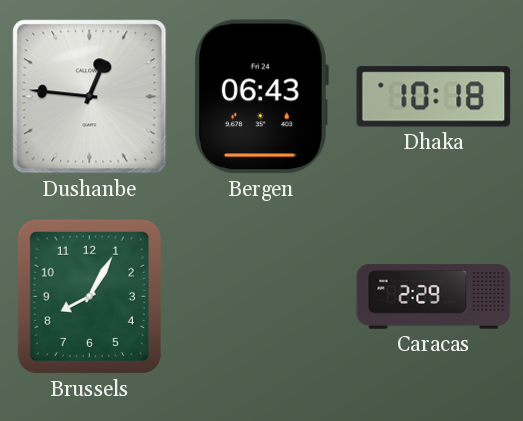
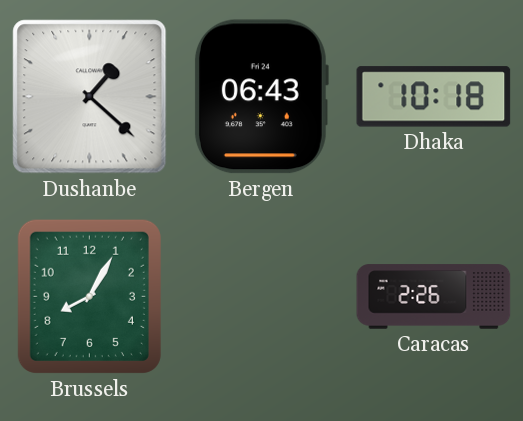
Dushanbe: 12:46 -> 1:22
Caracas: 2:29 -> 2:26
